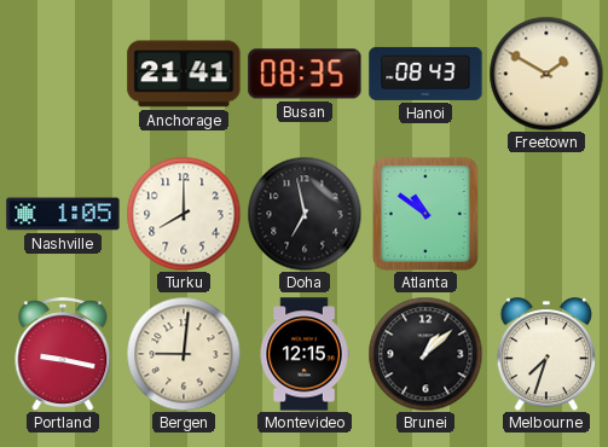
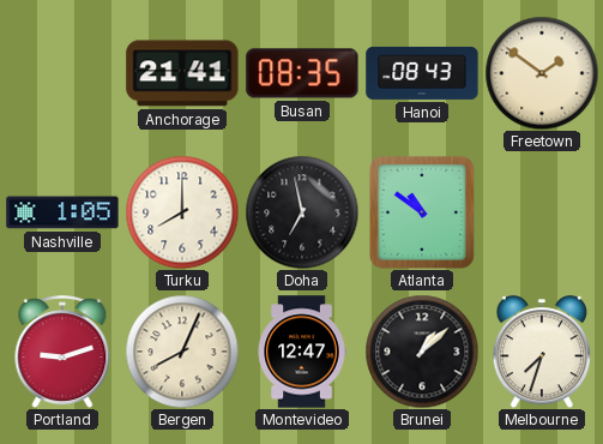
Freetown: 1:50 -> 1:51
Portland: 9:17 -> 9:12
Bergen: 9:01 -> 8:04
Montevideo: 12:15 -> 12:47
